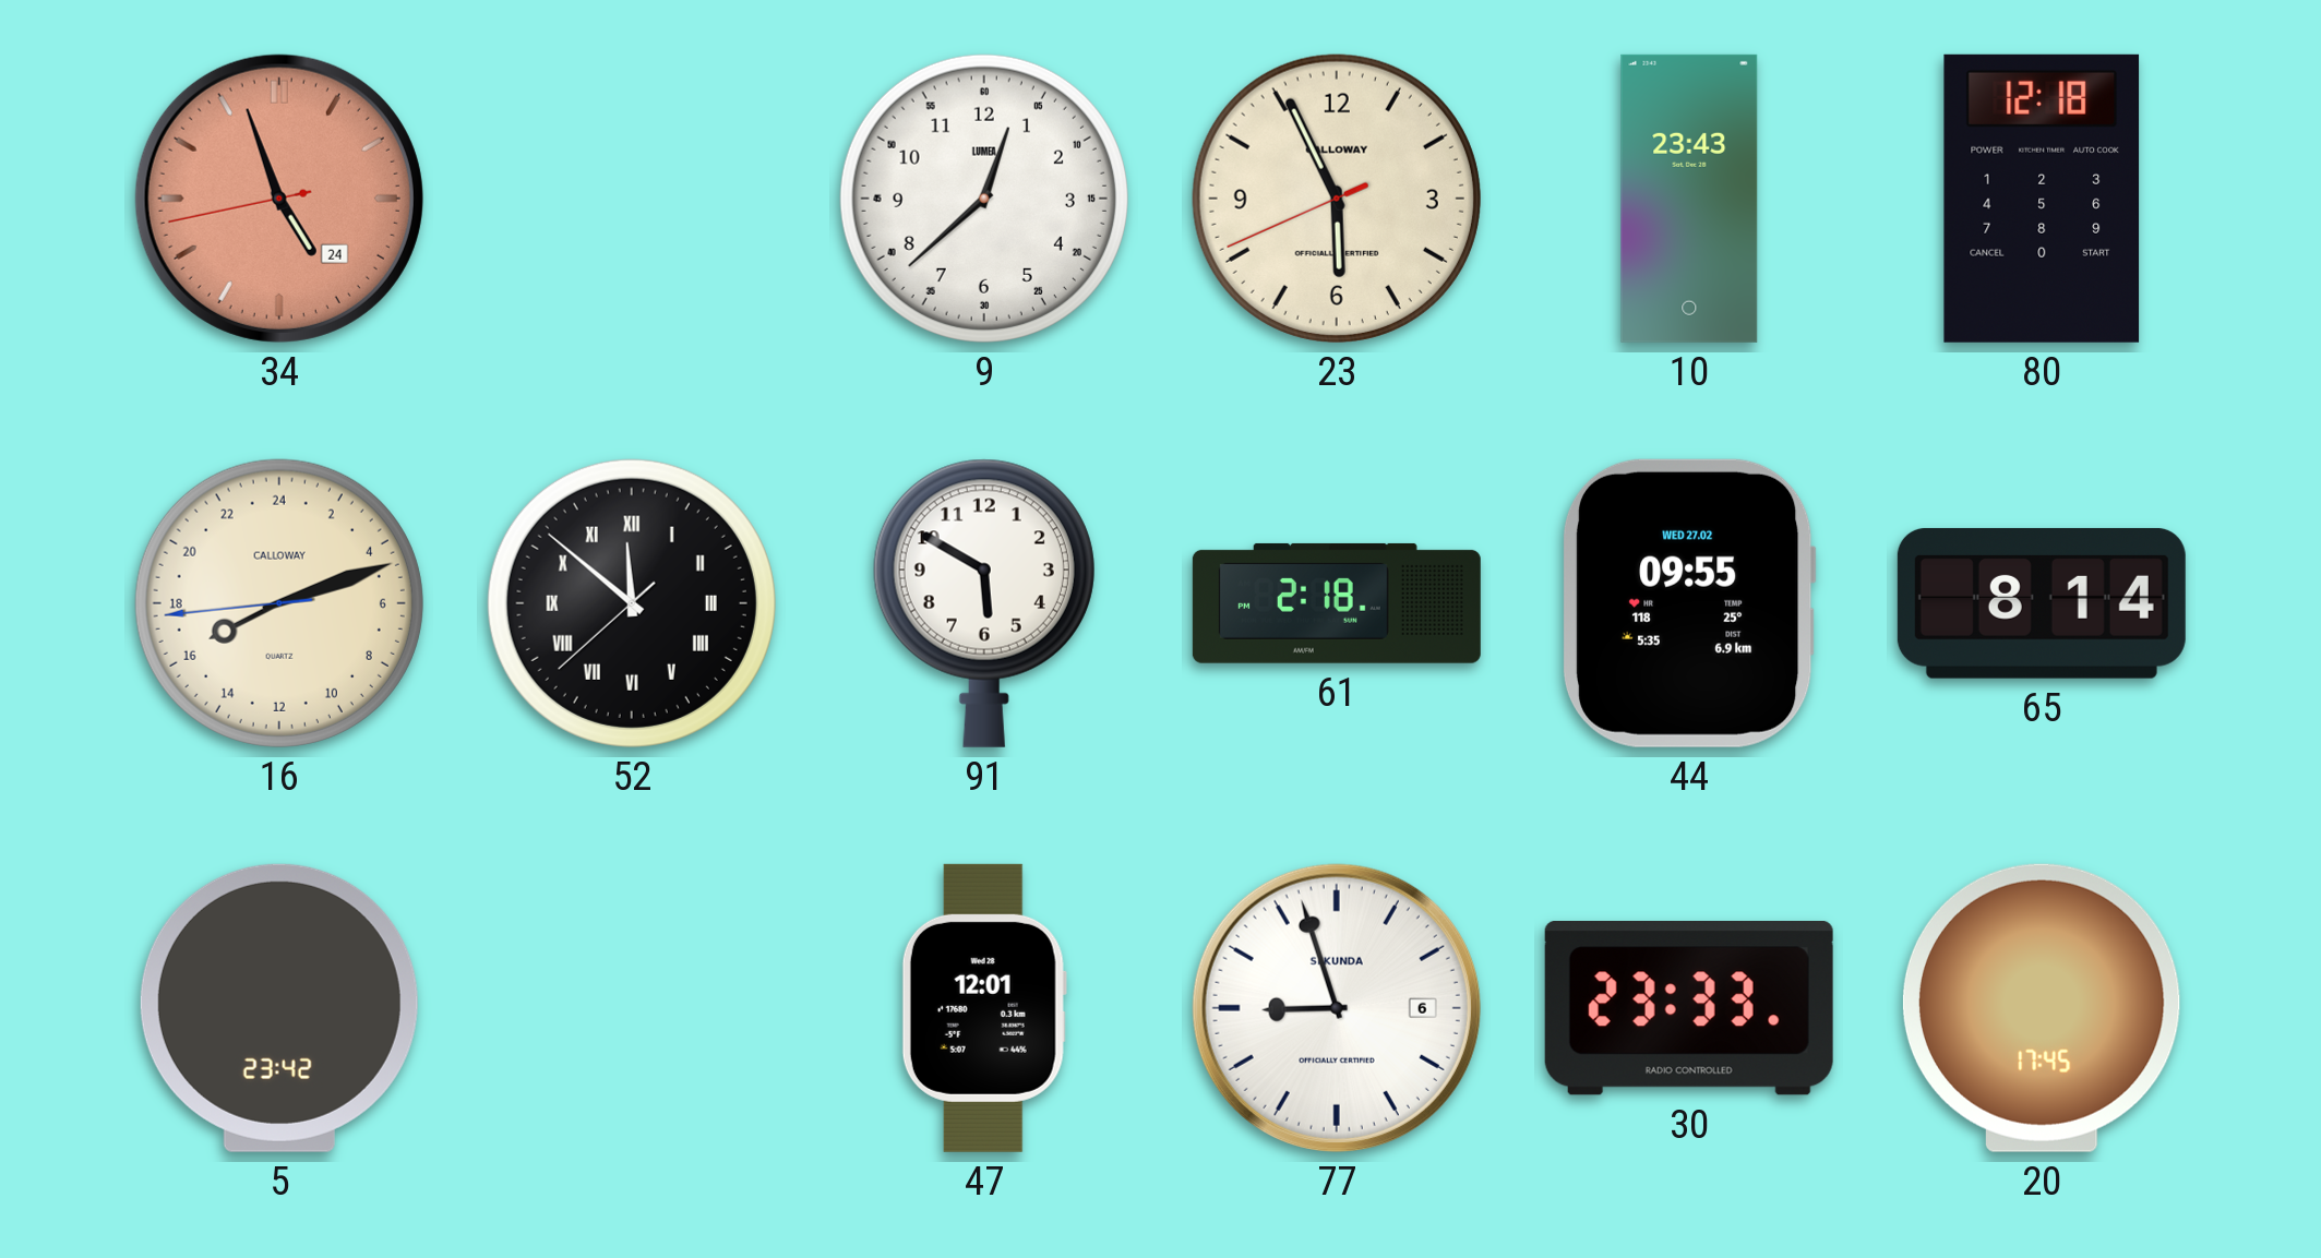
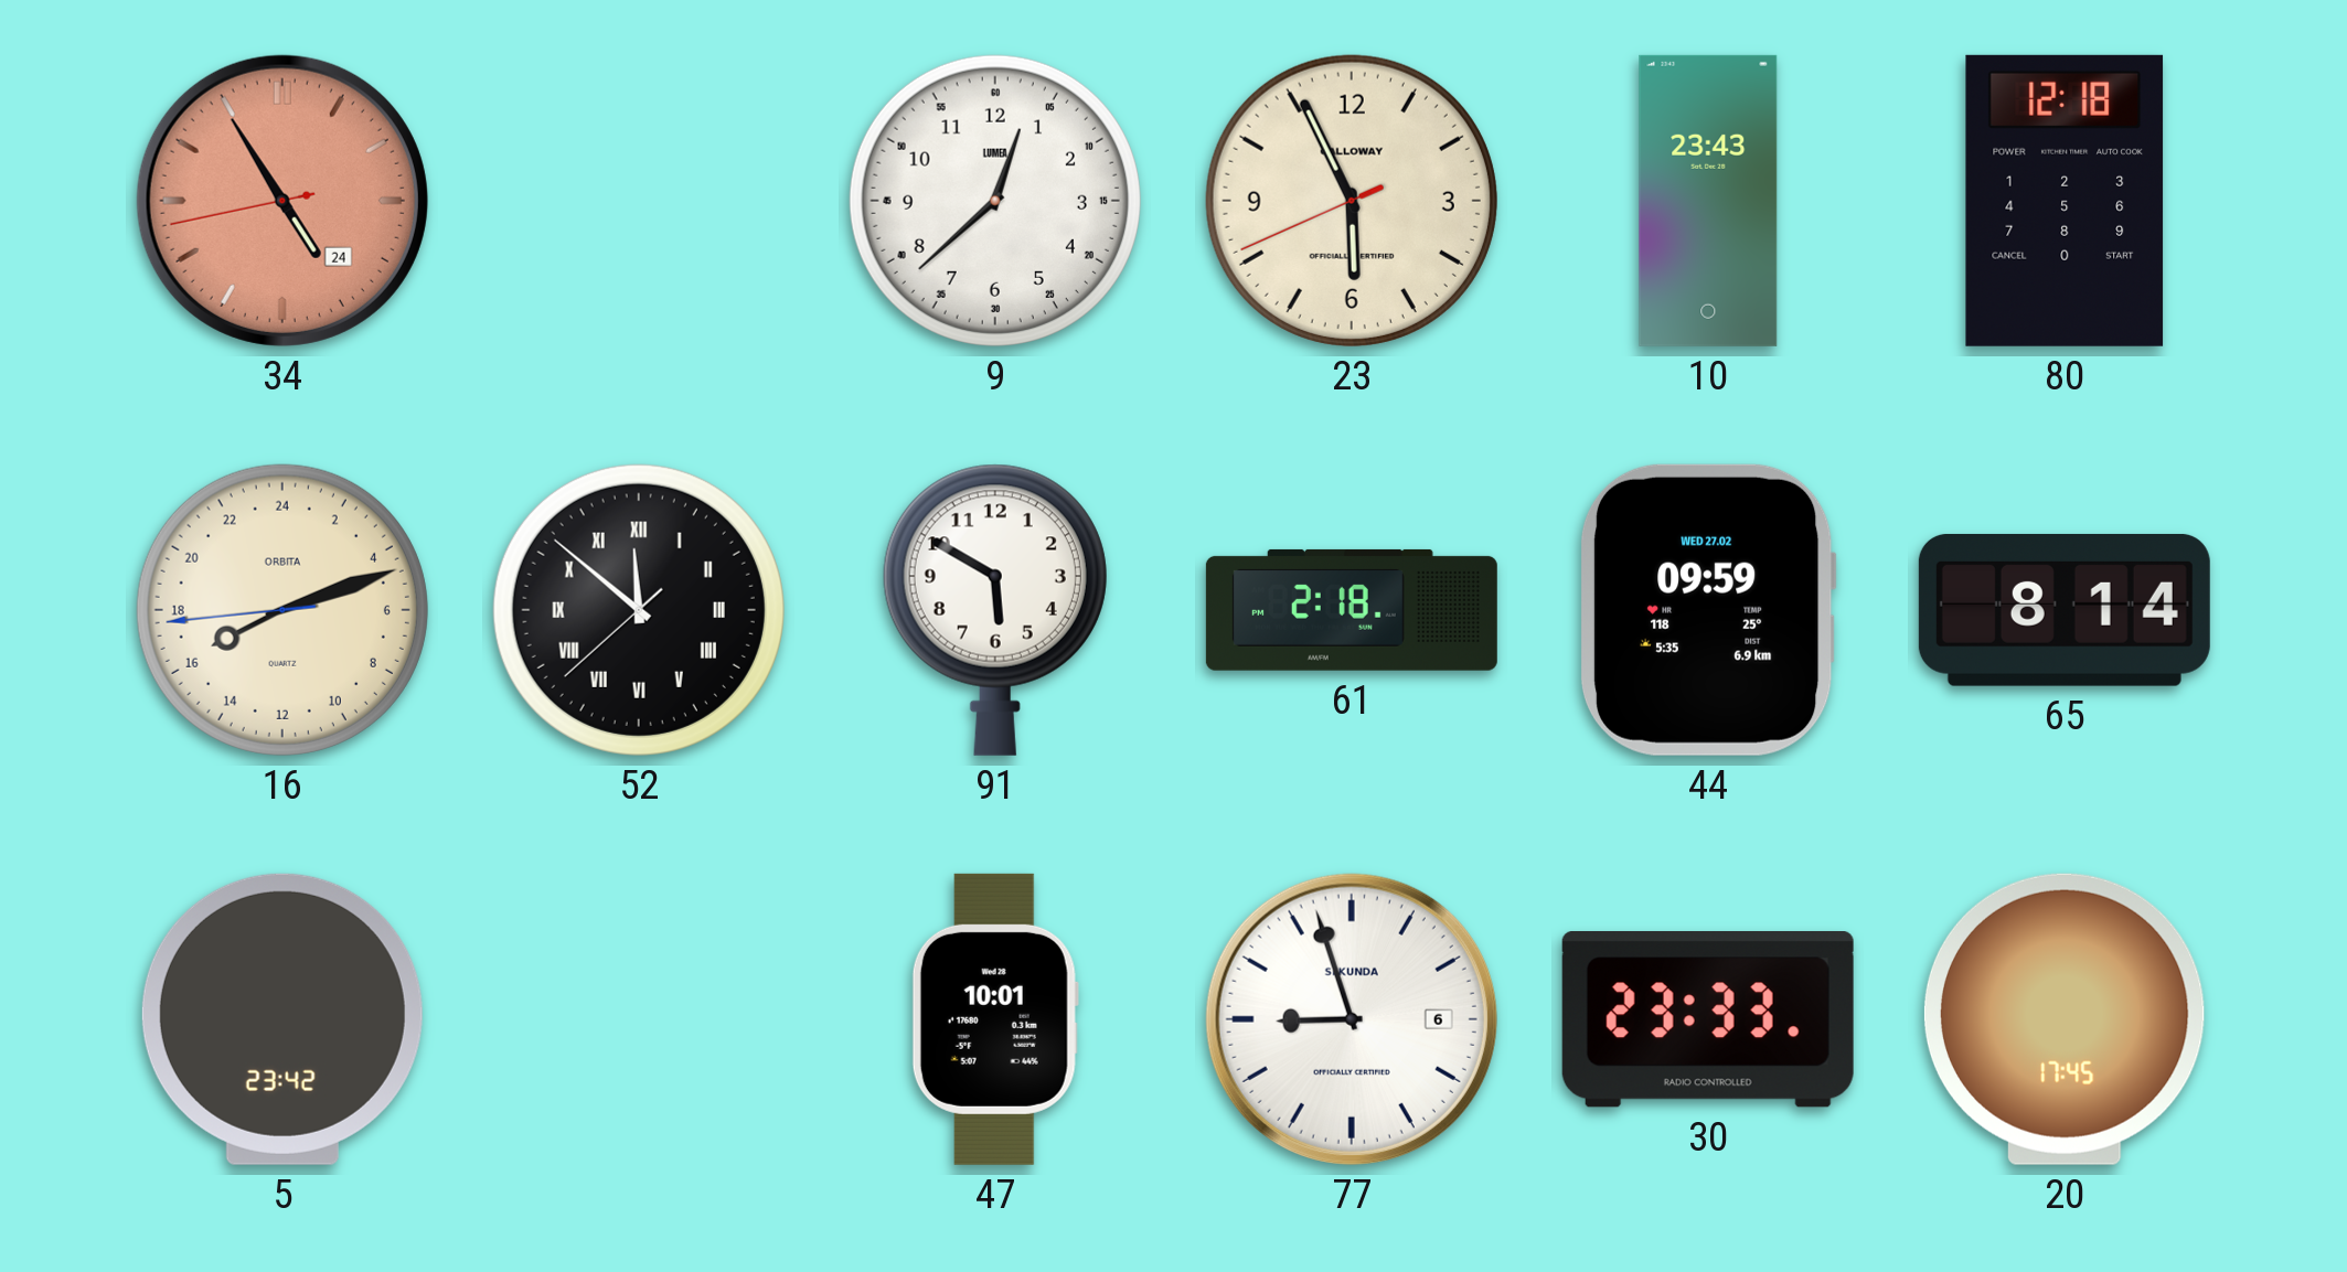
34: 4:56 -> 4:54
16 brand: CALLOWAY -> ORBITA
44: 09:55 -> 09:59
47: 12:01 -> 10:01
